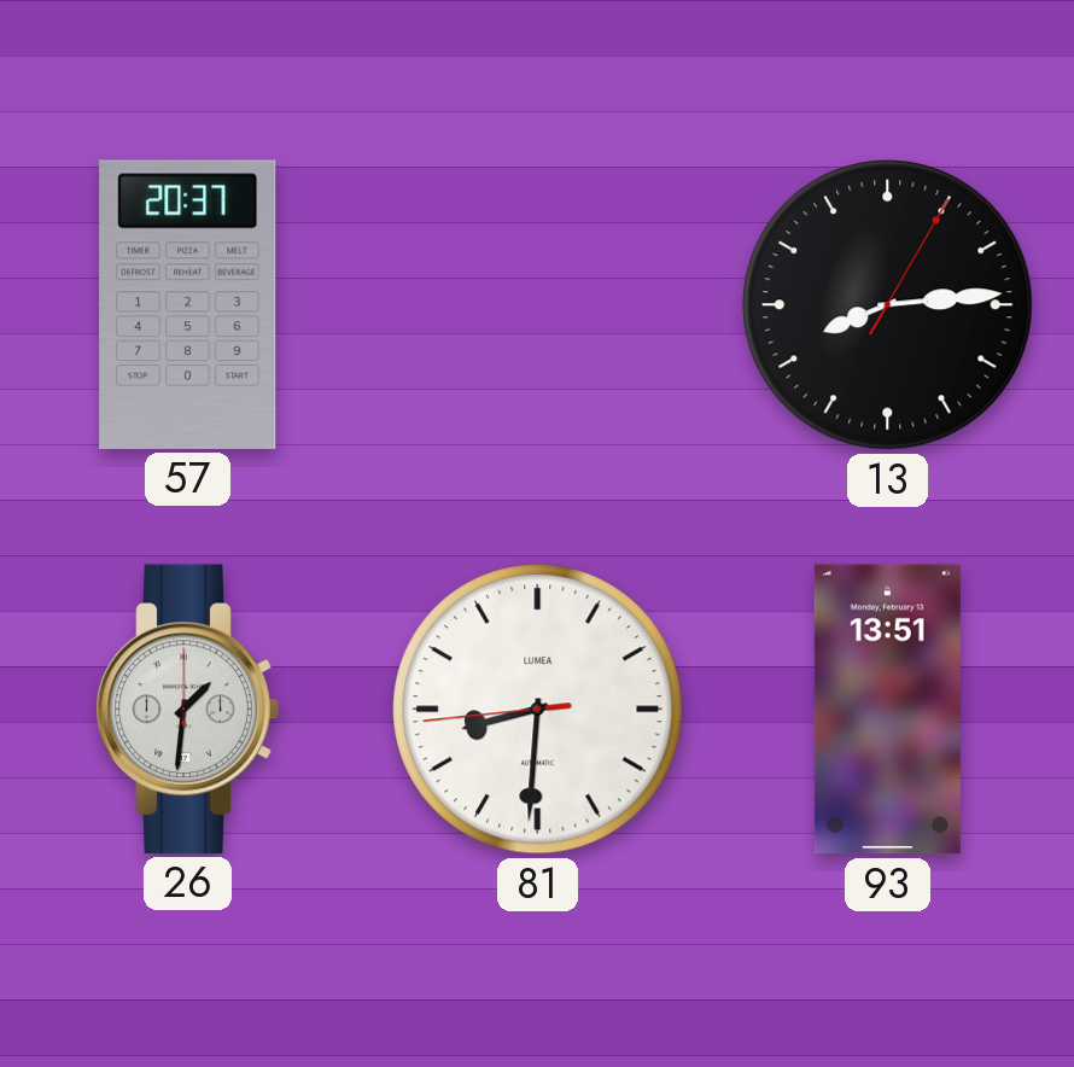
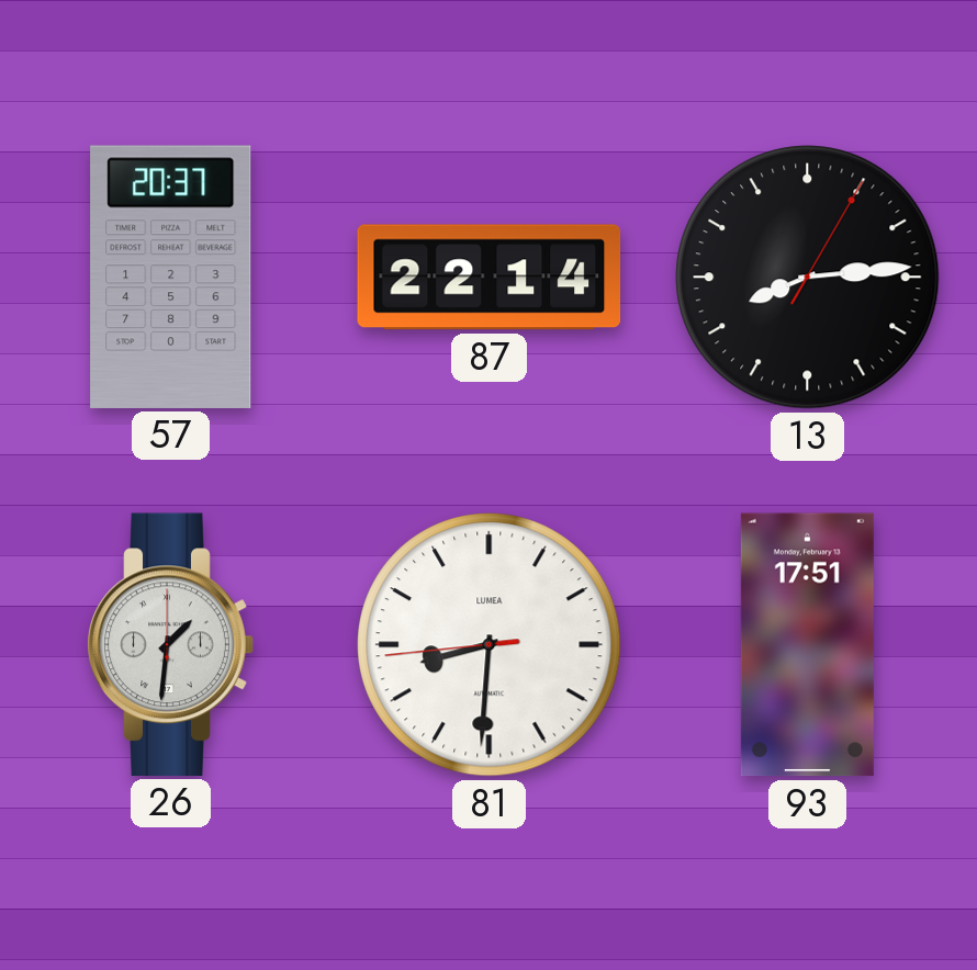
87: none -> 22:14
93: 13:51 -> 17:51
